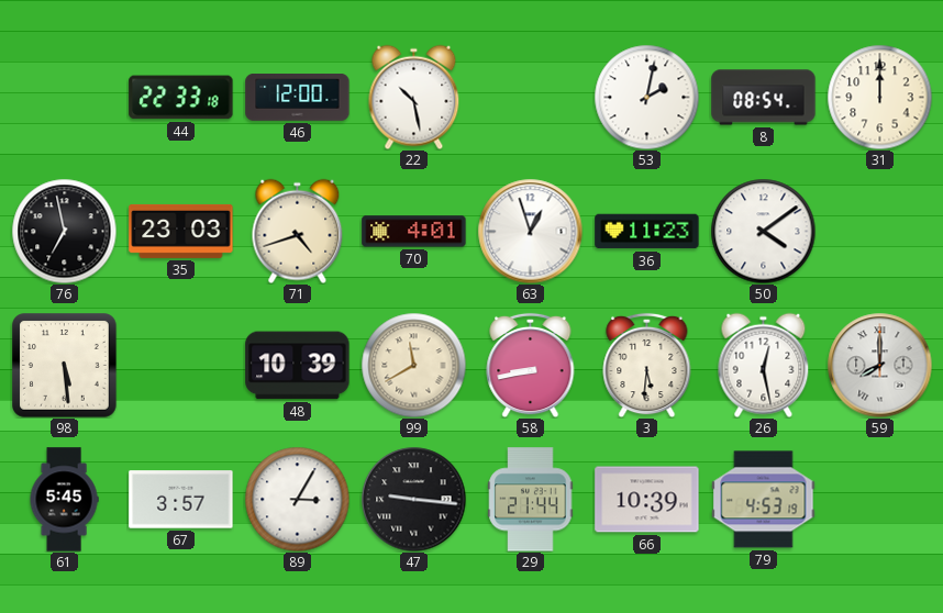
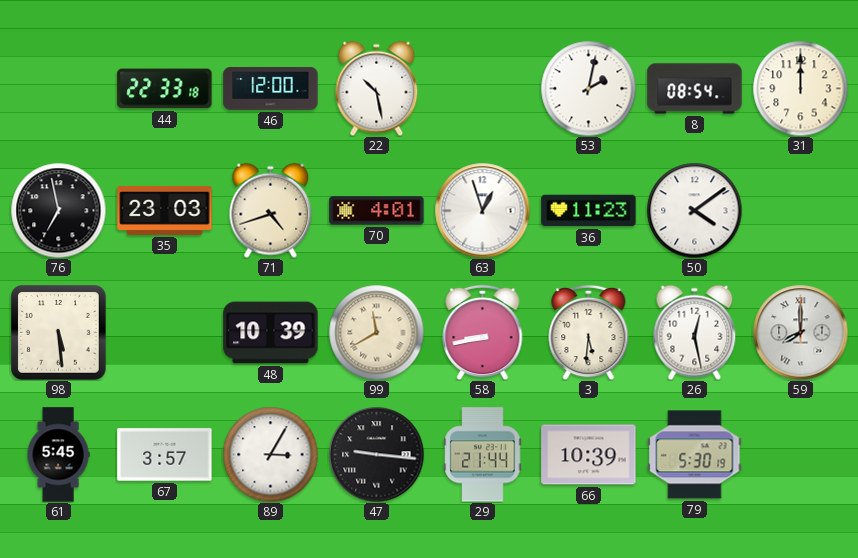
79: 4:53 -> 5:30
